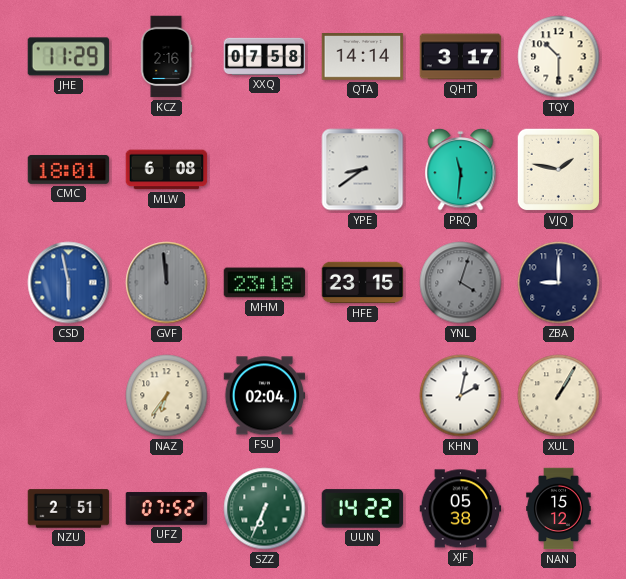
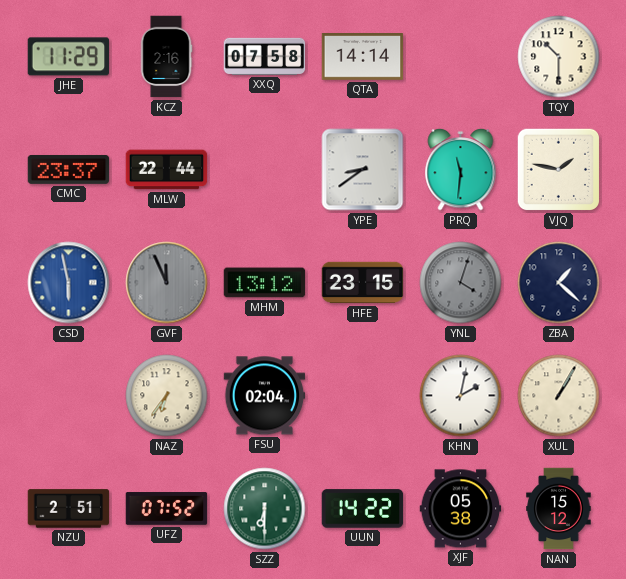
QHT: 3:17 -> none
CMC: 18:01 -> 23:37
MLW: 6:08 -> 22:44
GVF: 11:59 -> 11:56
MHM: 23:18 -> 13:12
ZBA: 9:00 -> 1:22
SZZ: 6:34 -> 6:30
